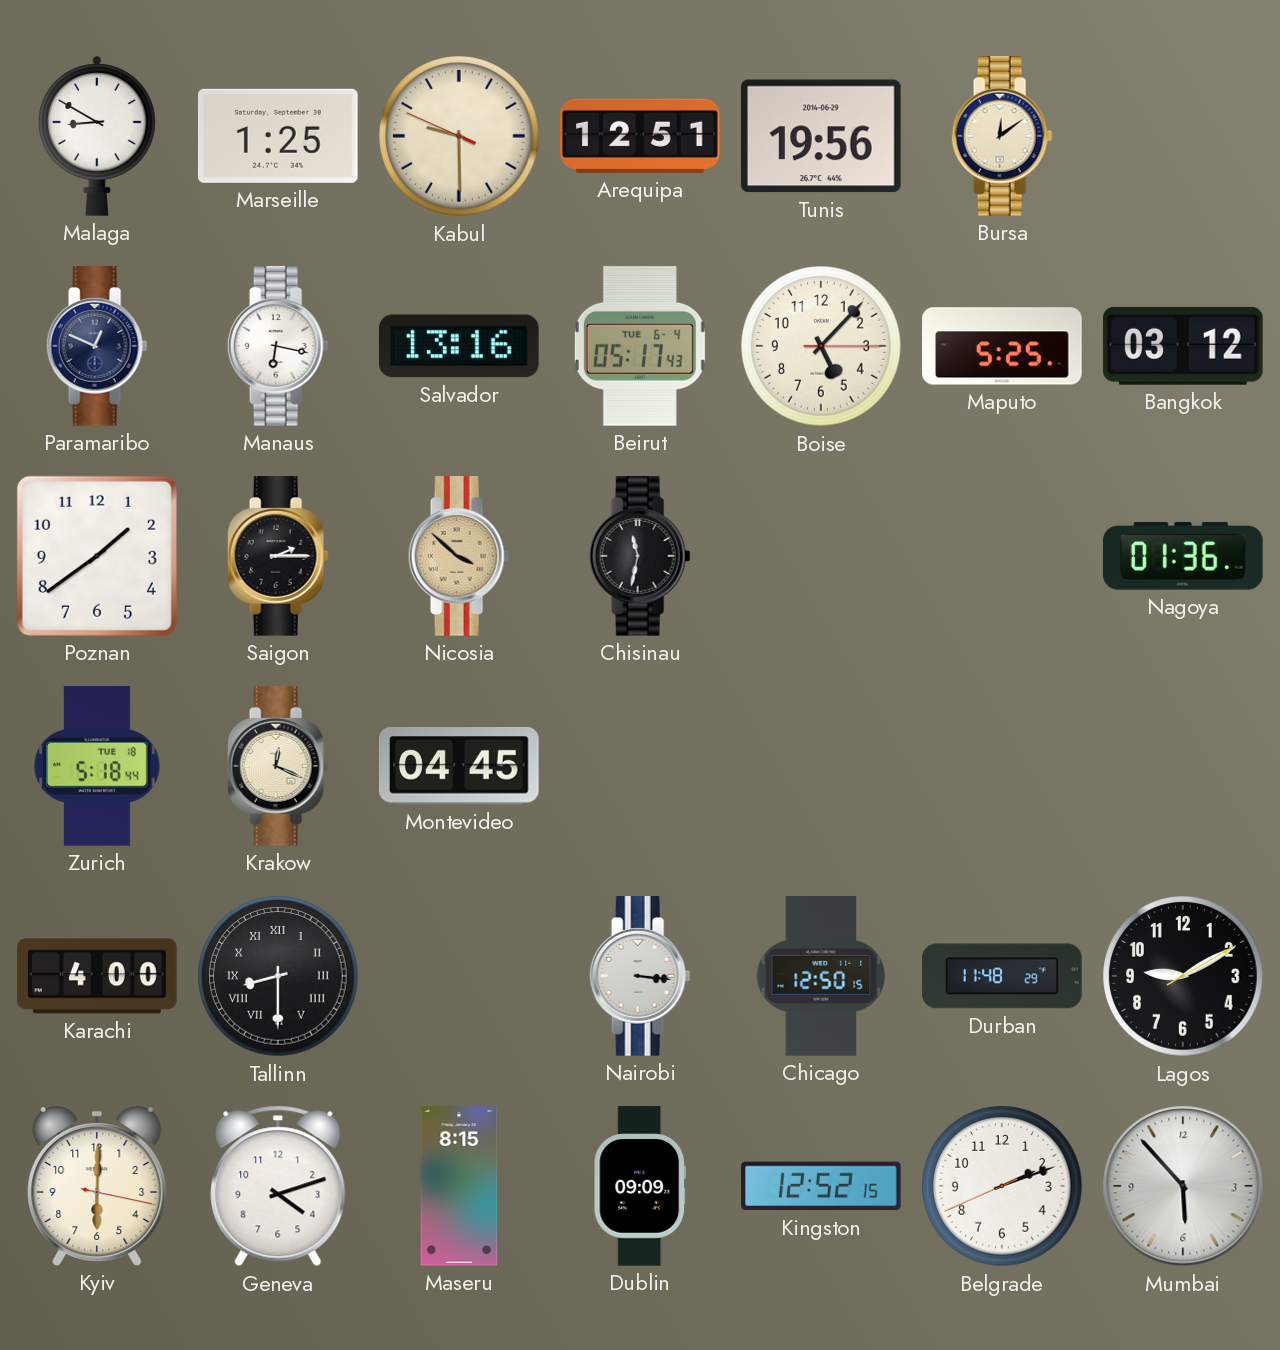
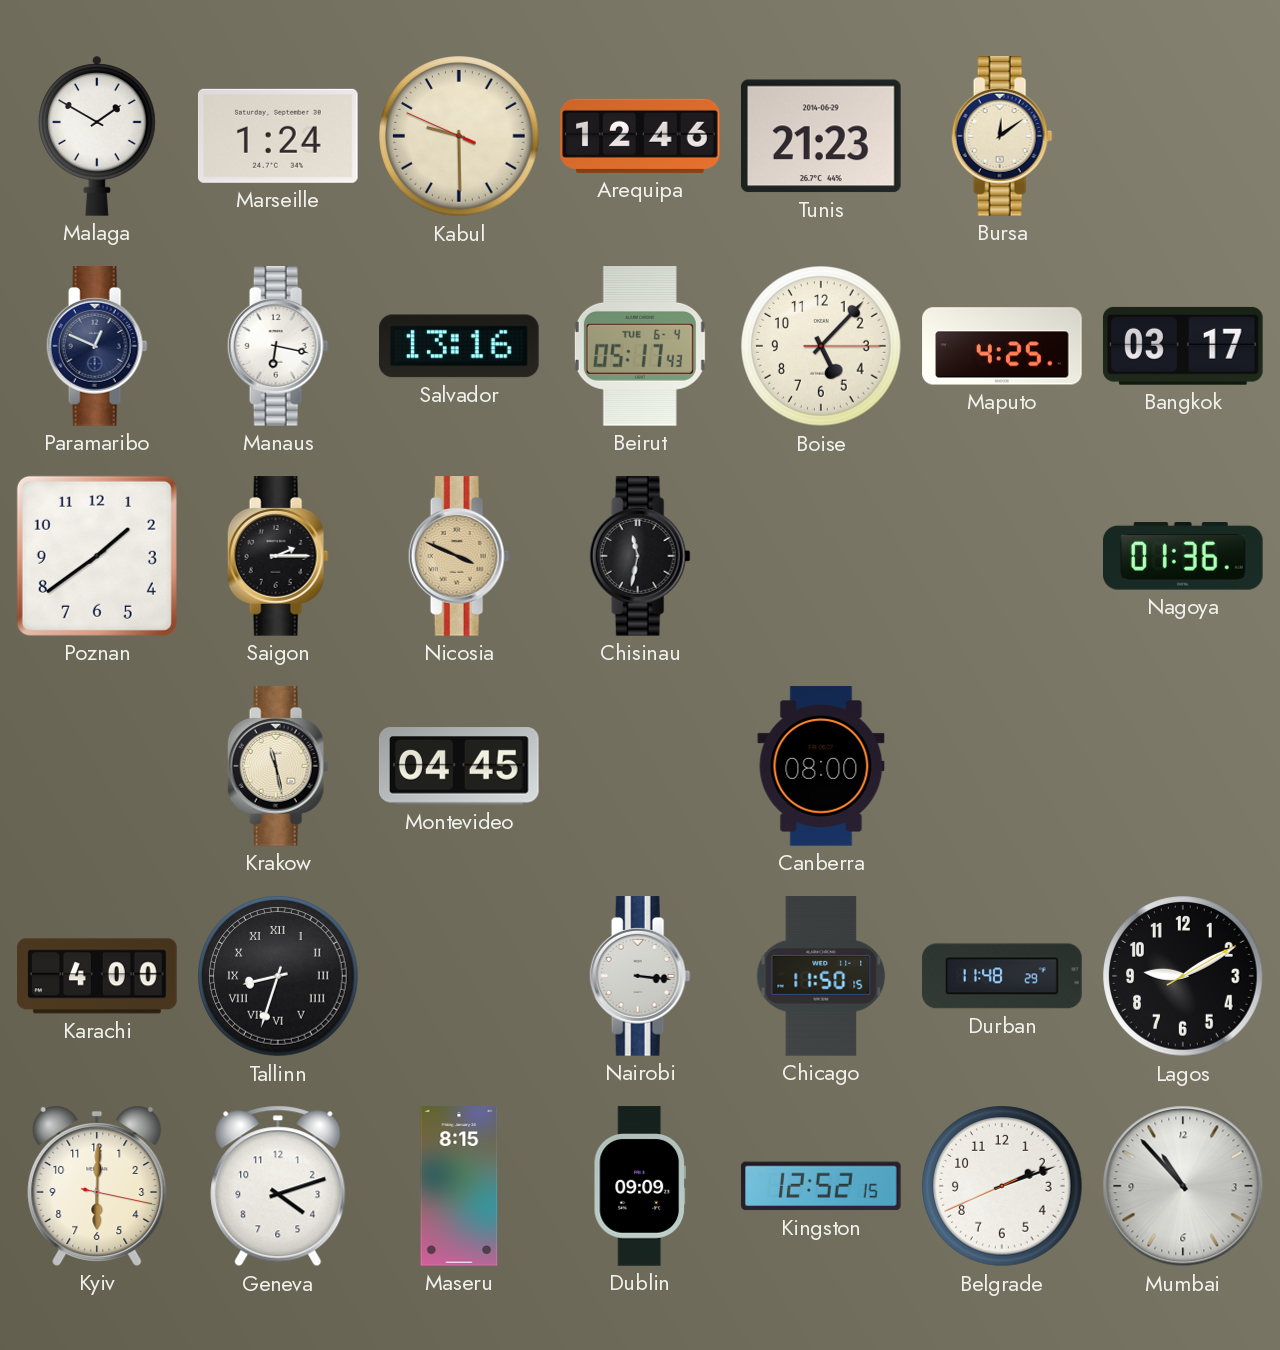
Malaga: 8:50 -> 1:50
Marseille: 1:25 -> 1:24
Arequipa: 12:51 -> 12:46
Tunis: 19:56 -> 21:23
Maputo: 5:25 -> 4:25
Bangkok: 03:12 -> 03:17
Nicosia: 3:52 -> 3:49
Zurich: 5:18 -> none
Krakow: 12:19 -> 11:28
Canberra: none -> 08:00
Tallinn: 8:30 -> 8:33
Chicago: 12:50 -> 11:50
Mumbai: 5:53 -> 10:53
